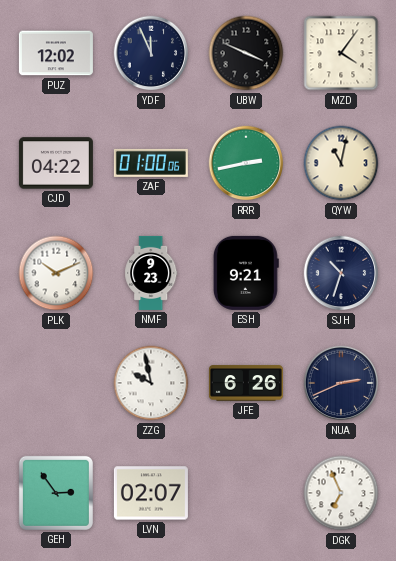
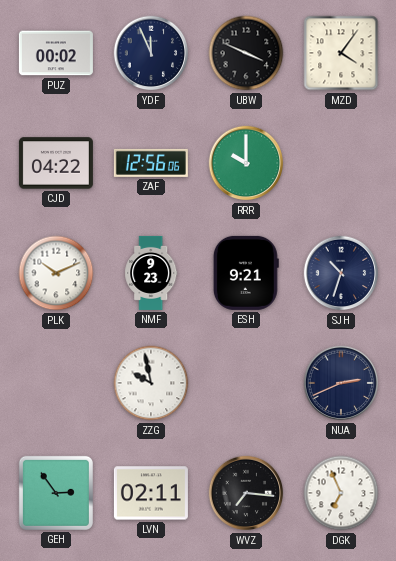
PUZ: 12:02 -> 00:02
ZAF: 01:00 -> 12:56
RRR: 2:43 -> 10:00
QYW: 11:02 -> none
JFE: 6:26 -> none
LVN: 02:07 -> 02:11
WVZ: none -> 7:16
